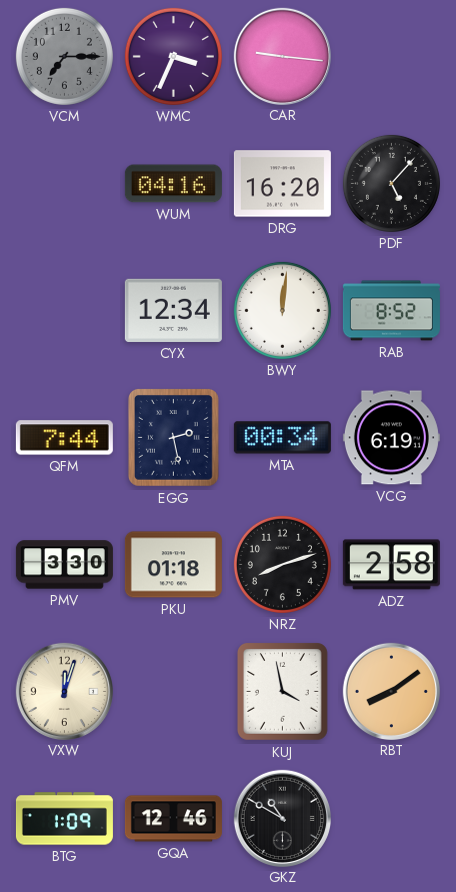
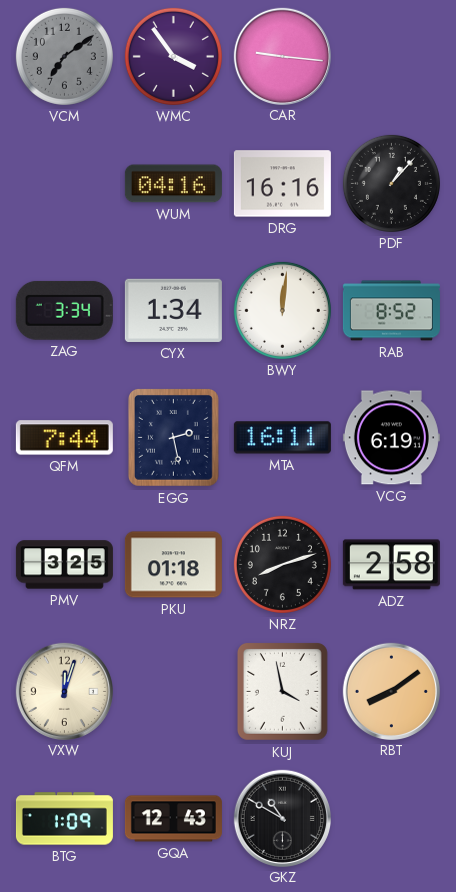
VCM: 7:15 -> 7:09
WMC: 3:34 -> 3:54
DRG: 16:20 -> 16:16
PDF: 5:07 -> 1:07
ZAG: none -> 3:34
CYX: 12:34 -> 1:34
MTA: 00:34 -> 16:11
PMV: 3:30 -> 3:25
GQA: 12:46 -> 12:43
